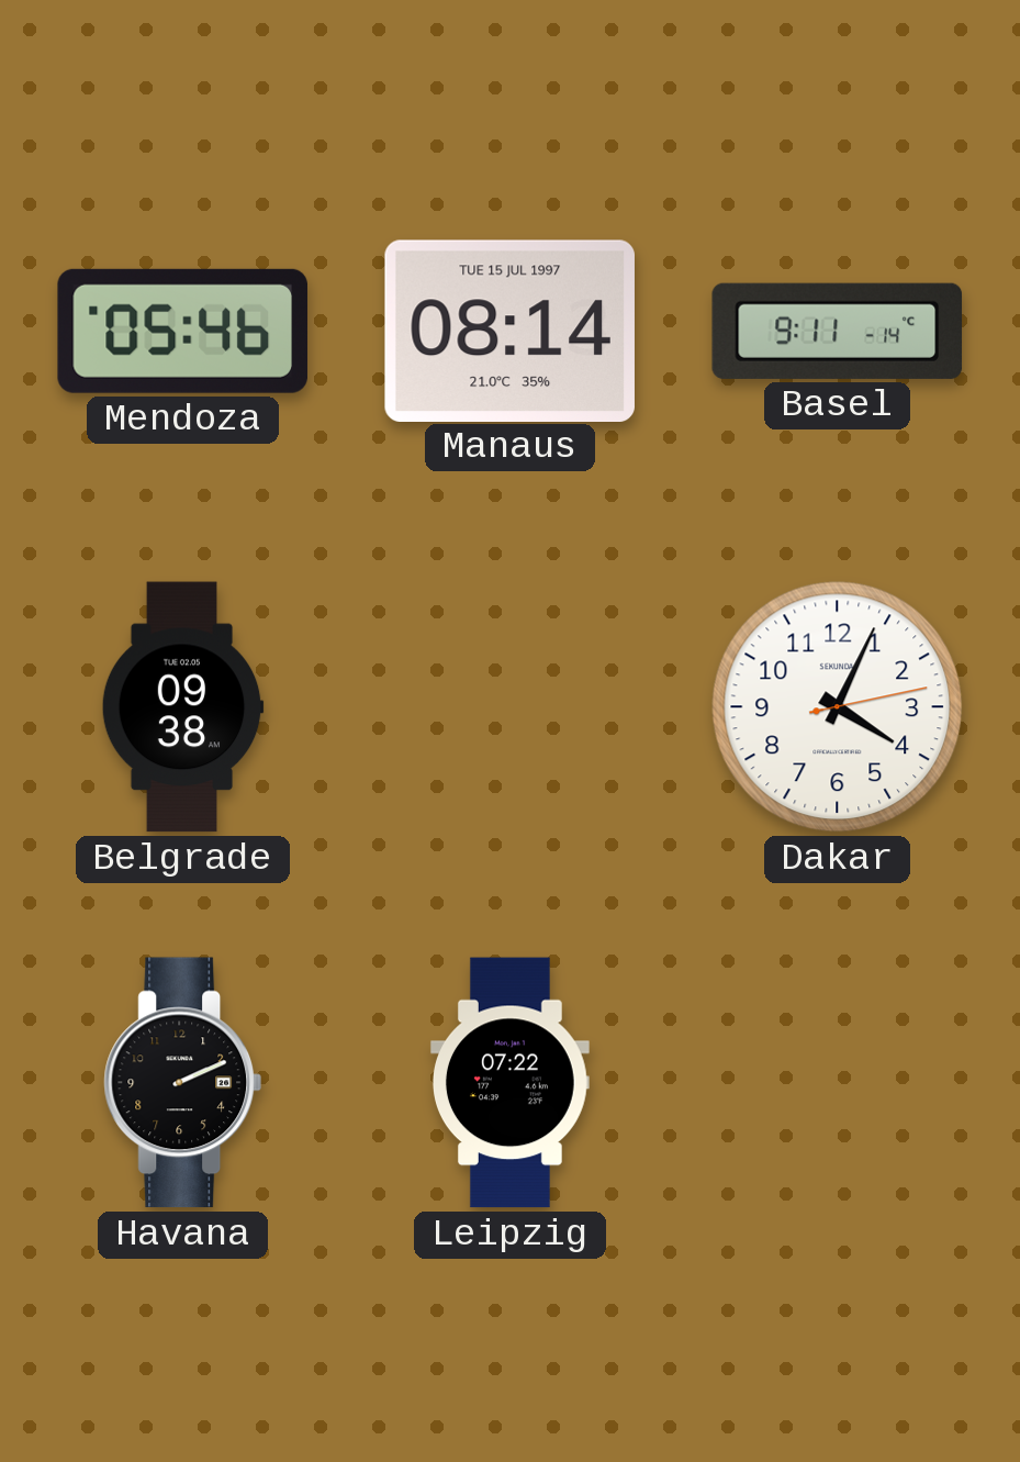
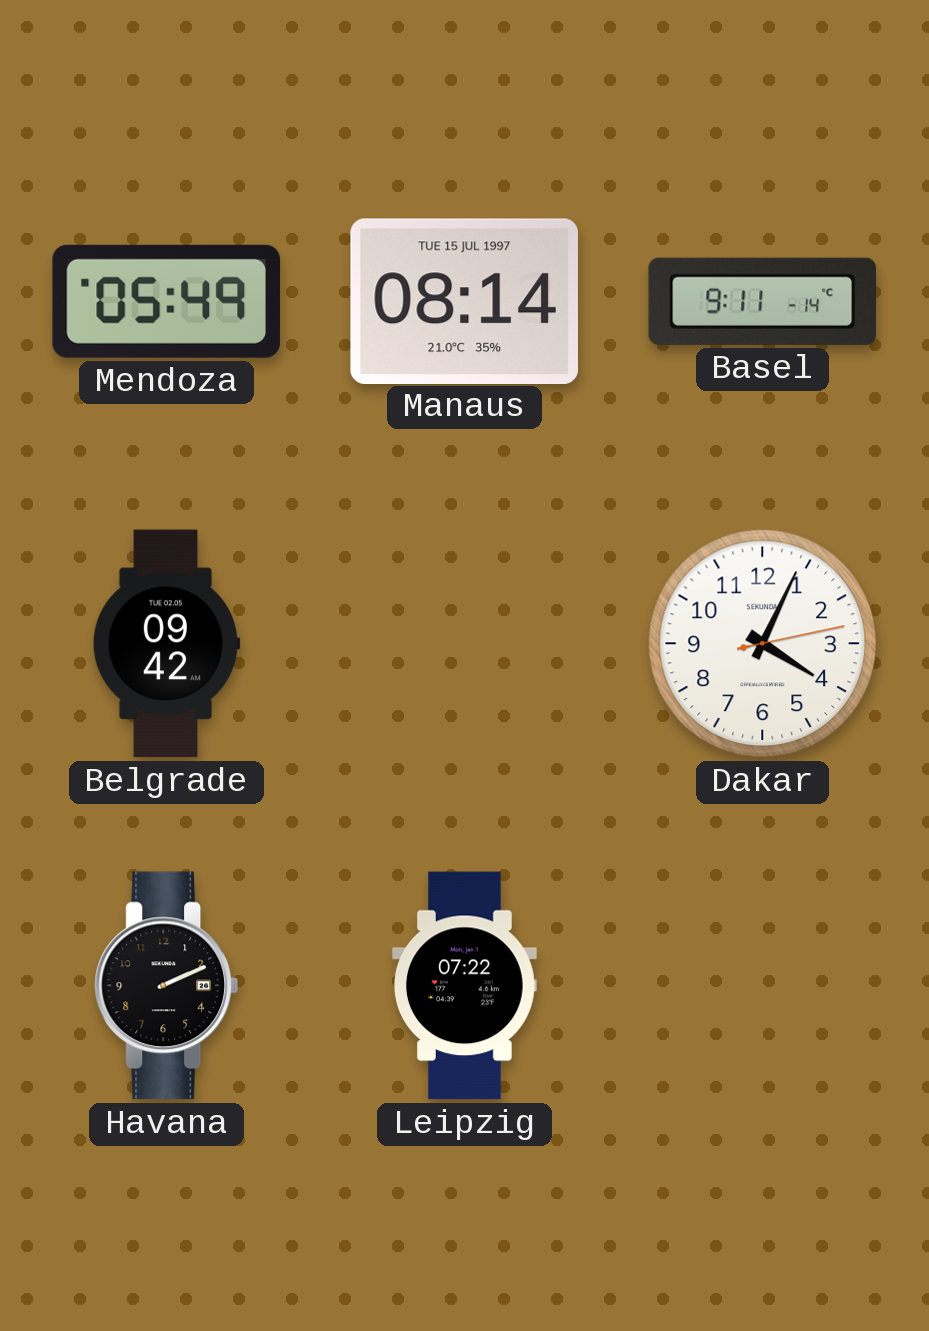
Mendoza: 05:46 -> 05:49
Belgrade: 09:38 -> 09:42
